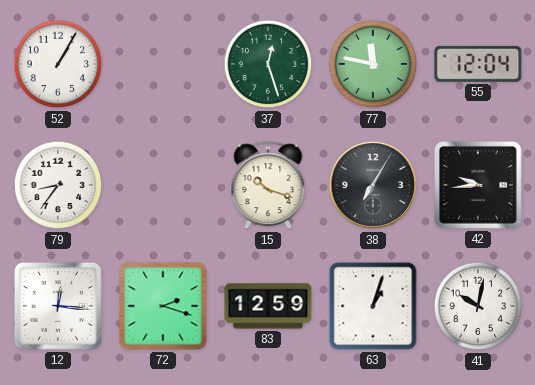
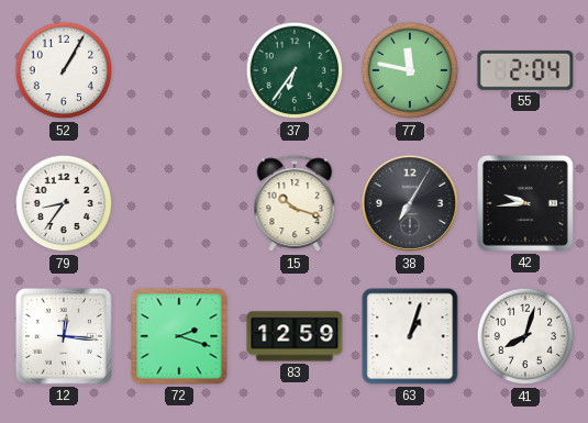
37: 12:27 -> 6:36
55: 12:04 -> 2:04
41: 10:02 -> 8:03
